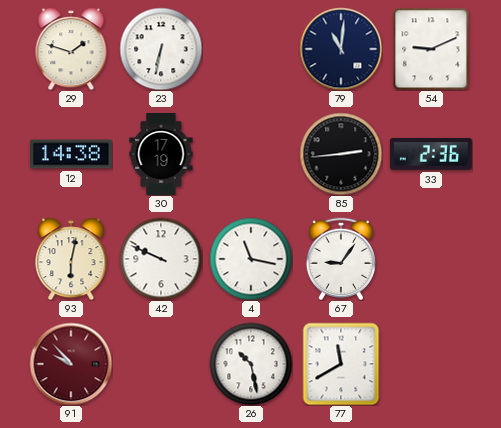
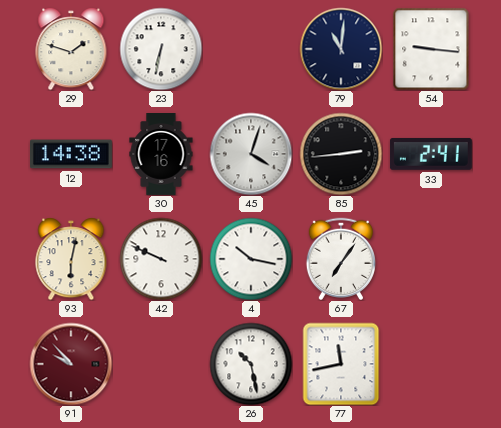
54: 9:11 -> 9:16
30: 17:19 -> 17:16
45: none -> 4:03
33: 2:36 -> 2:41
4: 11:17 -> 10:17
67: 9:06 -> 7:06
77: 11:40 -> 11:43
